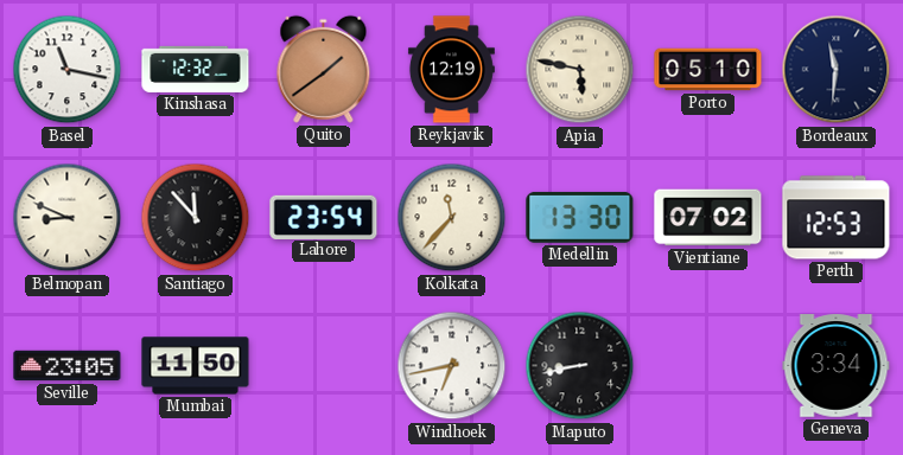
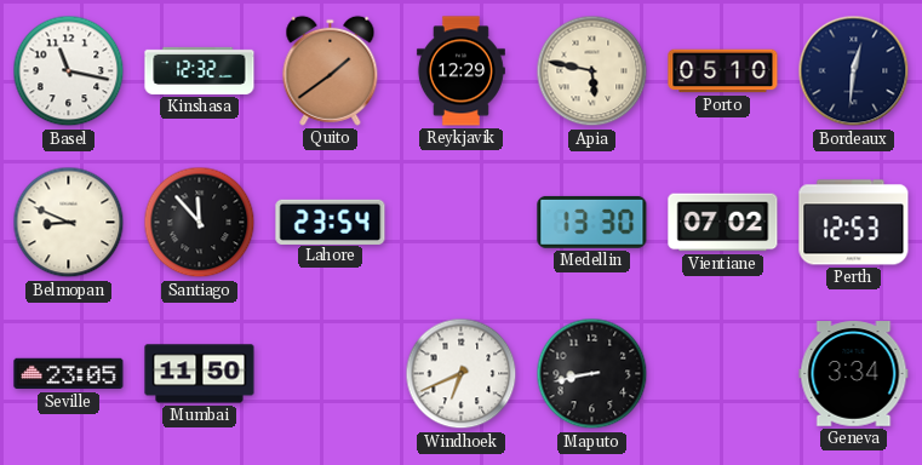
Reykjavik: 12:19 -> 12:29
Bordeaux: 11:31 -> 12:31
Kolkata: 11:37 -> none
Windhoek: 6:43 -> 6:41
